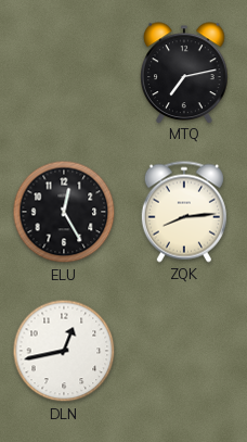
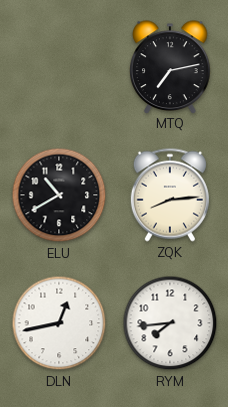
ELU: 12:25 -> 10:40
RYM: none -> 7:44
